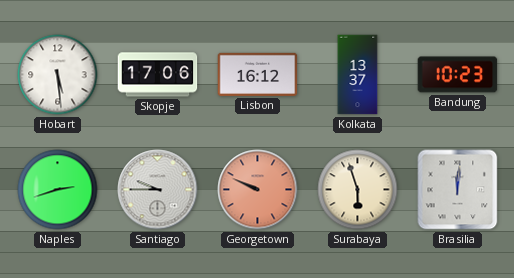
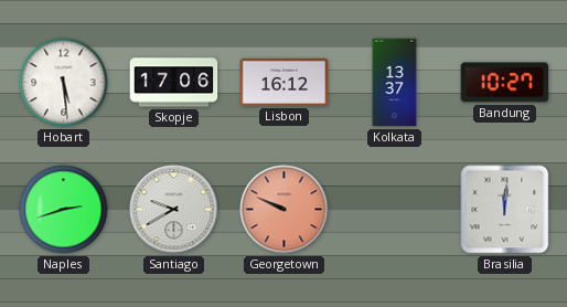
Bandung: 10:23 -> 10:27
Santiago: 9:45 -> 9:40
Surabaya: 5:57 -> none
